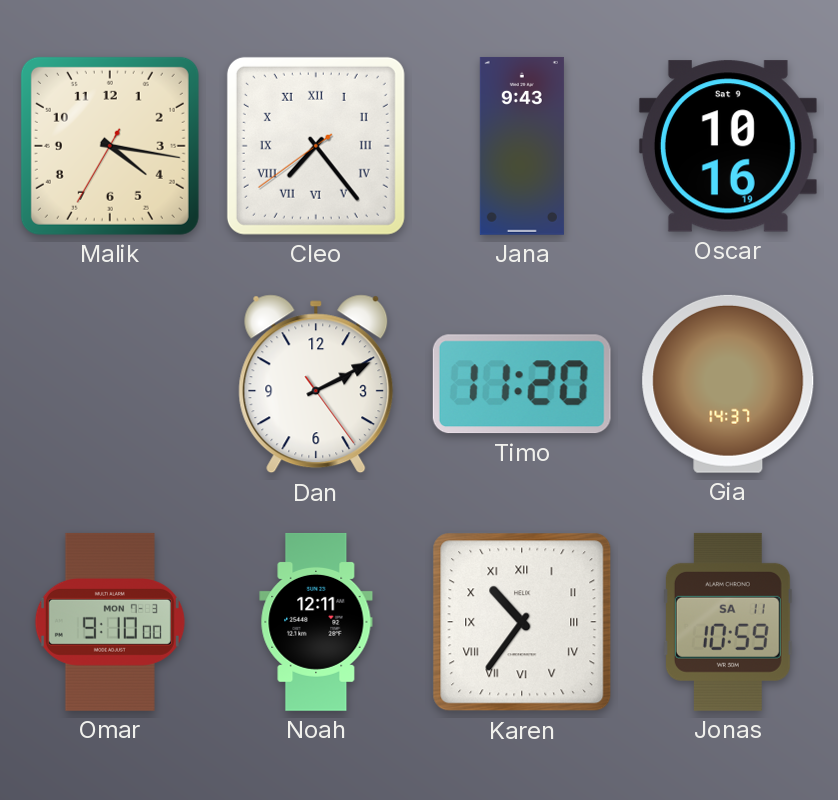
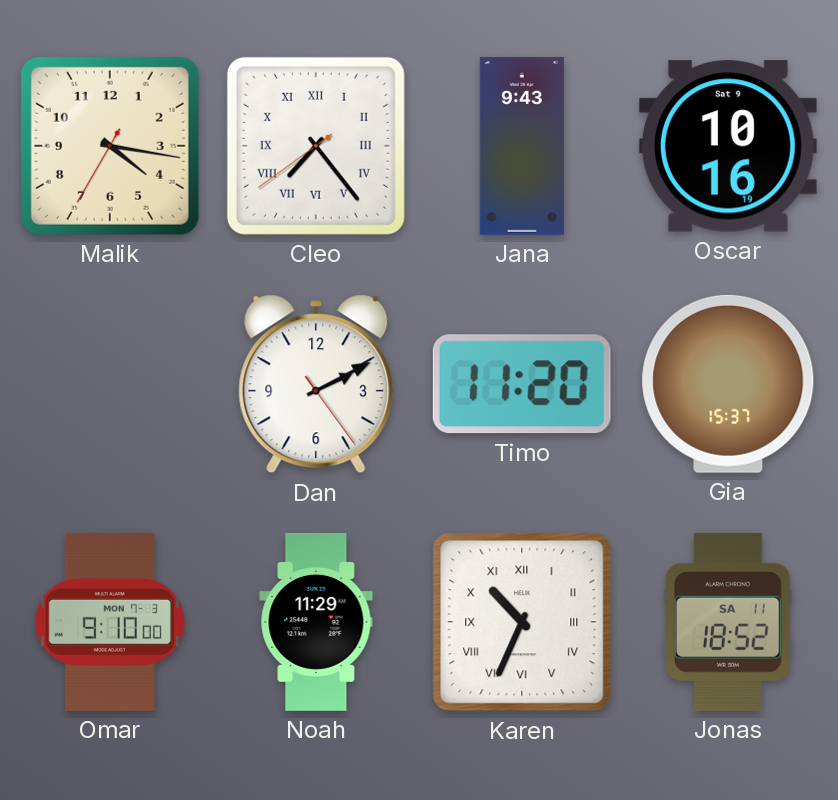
Gia: 14:37 -> 15:37
Noah: 12:11 -> 11:29
Karen: 10:36 -> 10:34
Jonas: 10:59 -> 18:52
